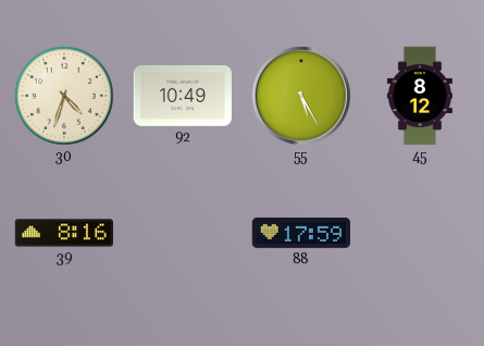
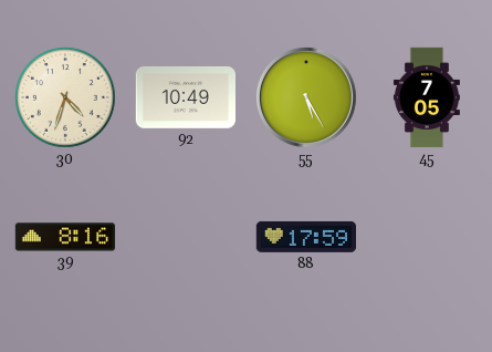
45: 8:12 -> 7:05
